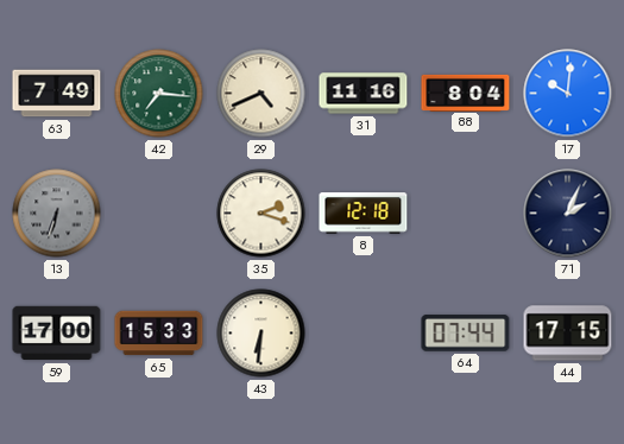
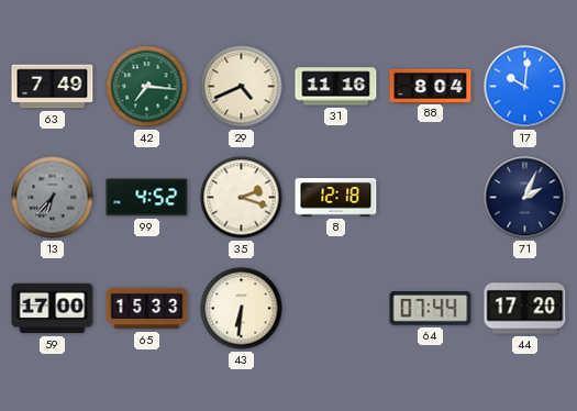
13: 6:33 -> 6:37
99: none -> 4:52
44: 17:15 -> 17:20
